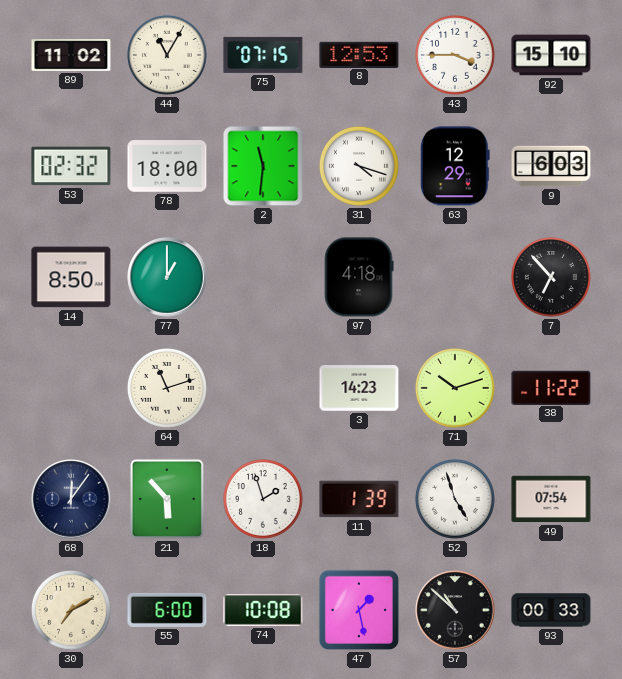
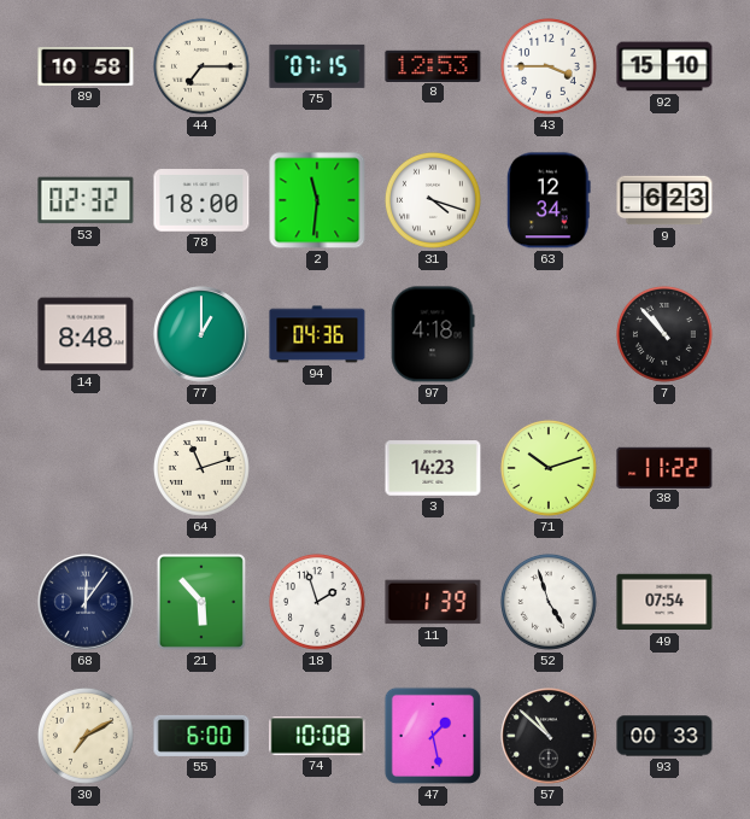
89: 11:02 -> 10:58
44: 11:05 -> 7:15
63: 12:29 -> 12:34
9: 6:03 -> 6:23
14: 8:50 -> 8:48
94: none -> 04:36
7: 6:53 -> 10:53
